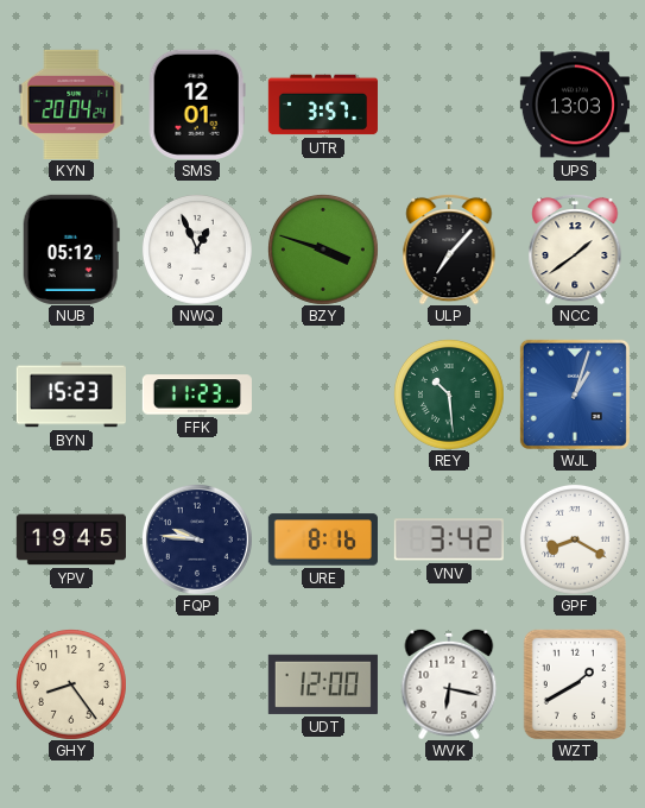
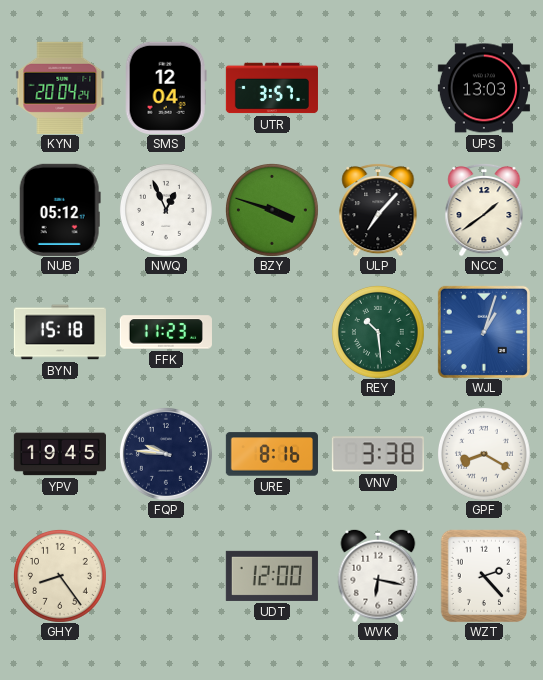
SMS: 12:01 -> 12:04
BYN: 15:23 -> 15:18
VNV: 3:42 -> 3:38
WZT: 1:40 -> 2:23
